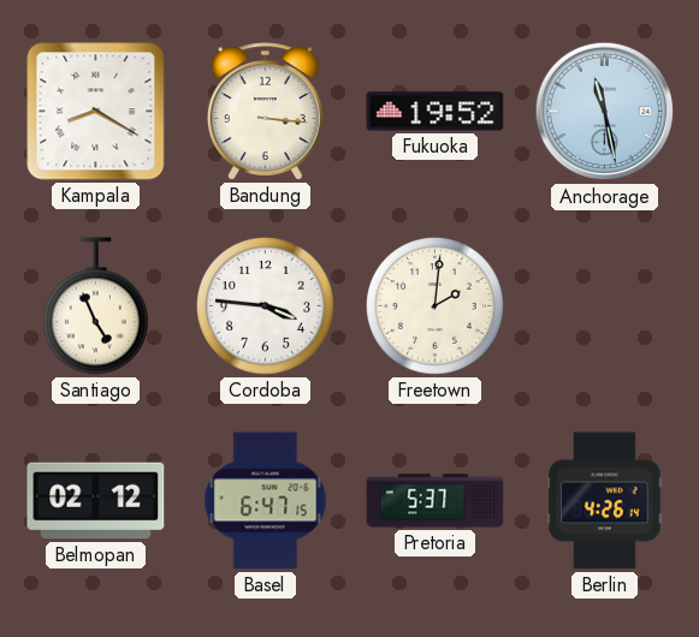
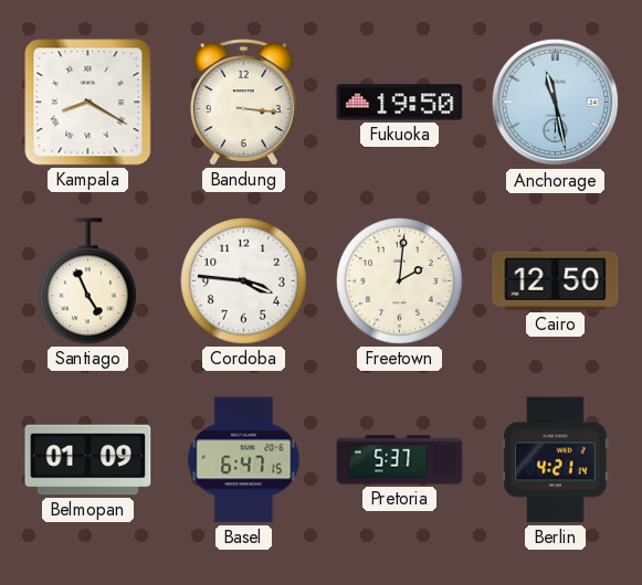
Fukuoka: 19:52 -> 19:50
Cairo: none -> 12:50
Belmopan: 02:12 -> 01:09
Berlin: 4:26 -> 4:21
